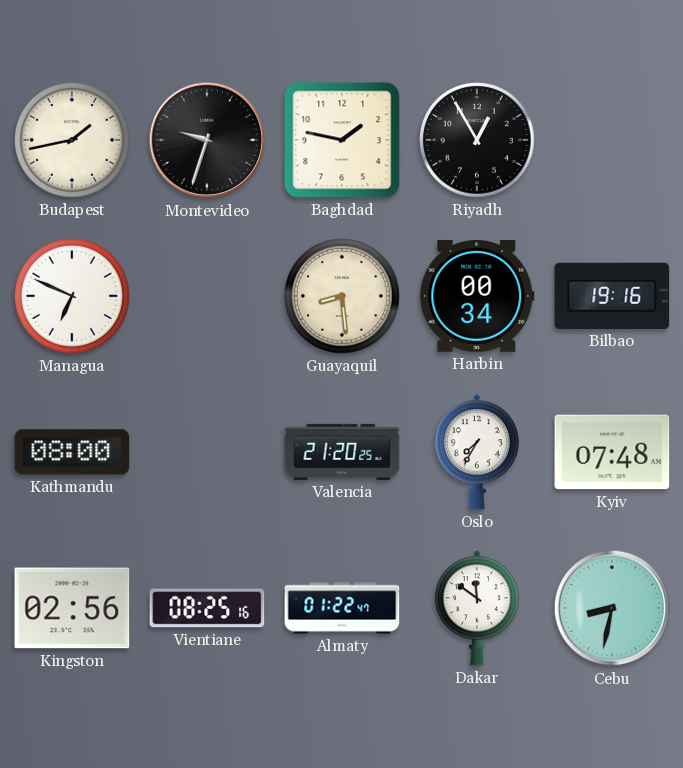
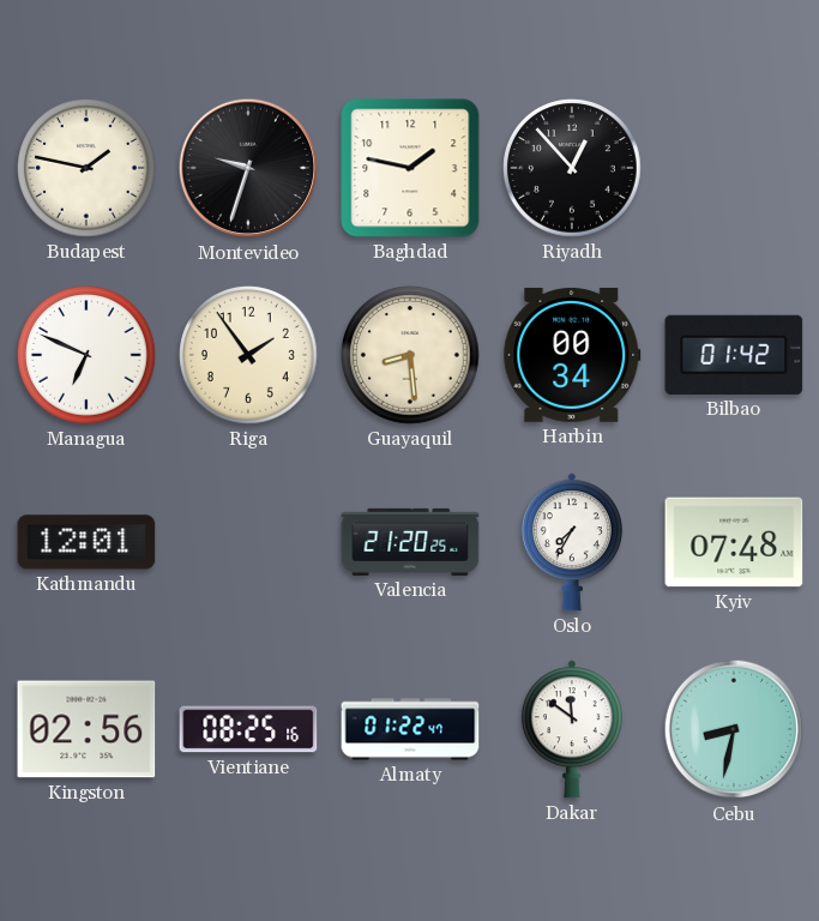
Budapest: 1:43 -> 1:47
Riyadh: 12:55 -> 12:53
Riga: none -> 1:54
Bilbao: 19:16 -> 01:42
Kathmandu: 08:00 -> 12:01
